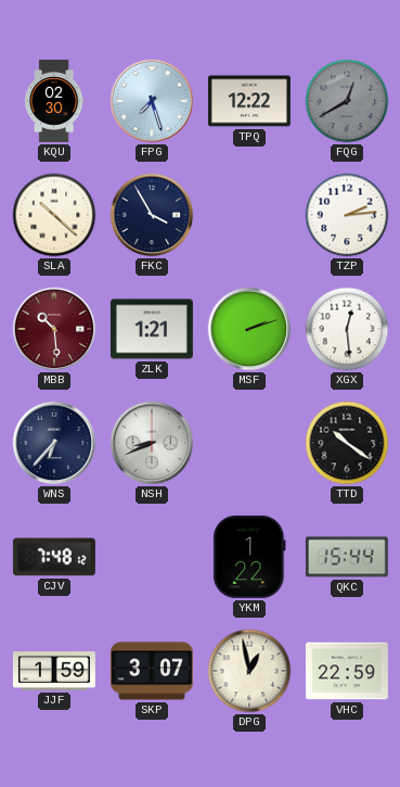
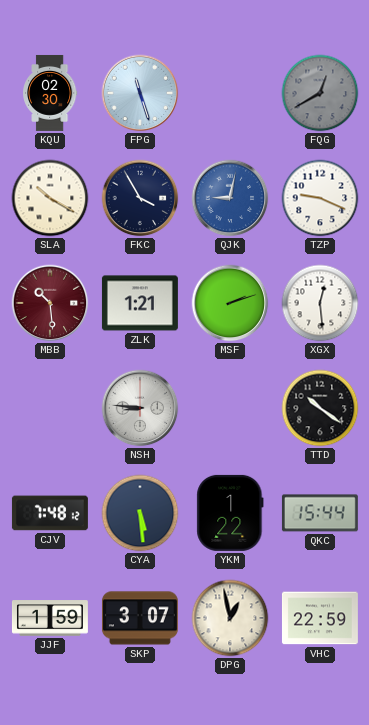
FPG: 7:27 -> 11:27
TPQ: 12:22 -> none
SLA: 10:22 -> 10:20
QJK: none -> 9:02
TZP: 2:14 -> 9:19
WNS: 6:37 -> none
NSH: 8:41 -> 8:46
CYA: none -> 5:29
